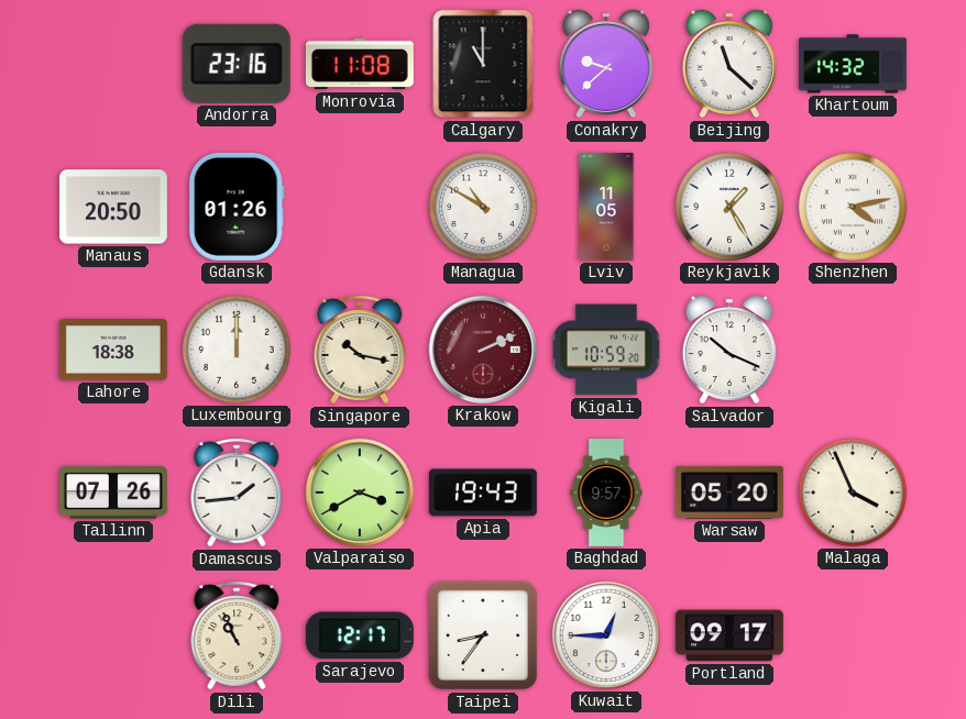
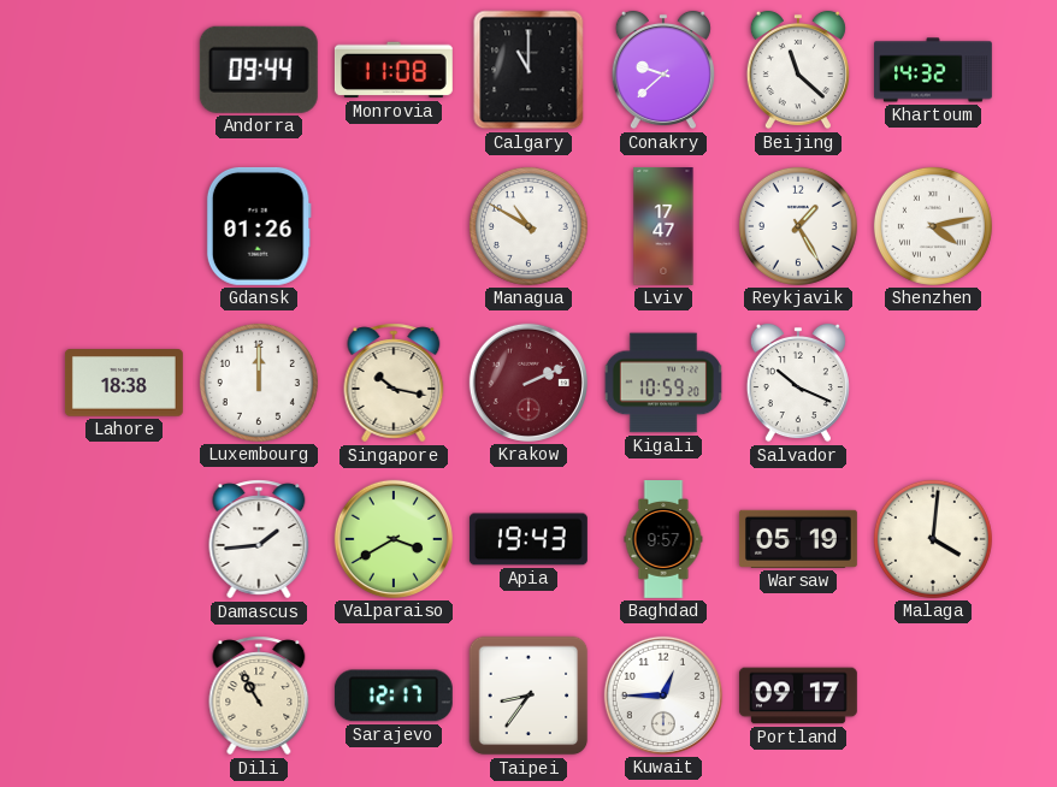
Andorra: 23:16 -> 09:44
Manaus: 20:50 -> none
Lviv: 11:05 -> 17:47
Tallinn: 07:26 -> none
Warsaw: 05:20 -> 05:19
Malaga: 3:56 -> 4:01
Dili: 10:56 -> 10:55
